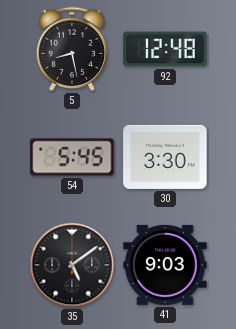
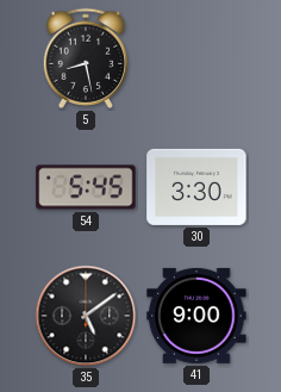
92: 12:48 -> none
41: 9:03 -> 9:00
